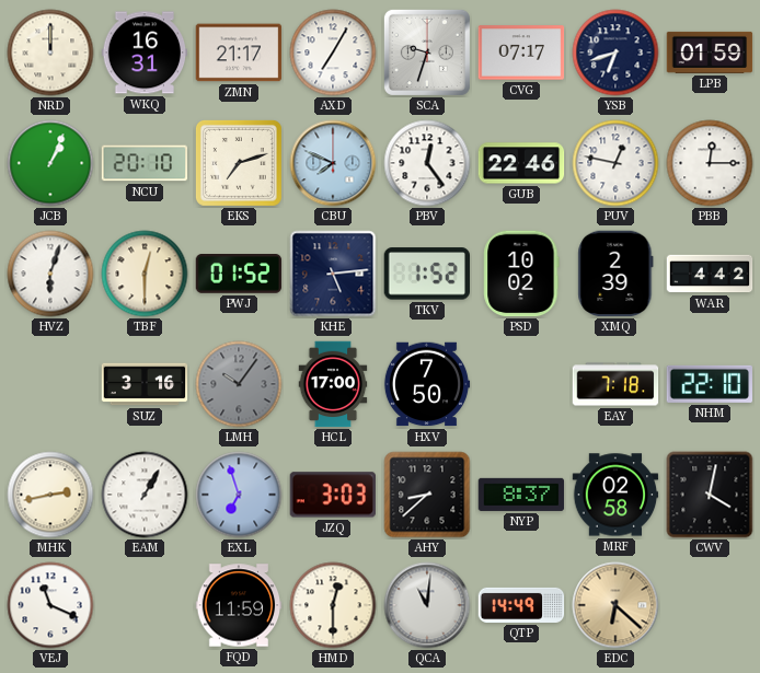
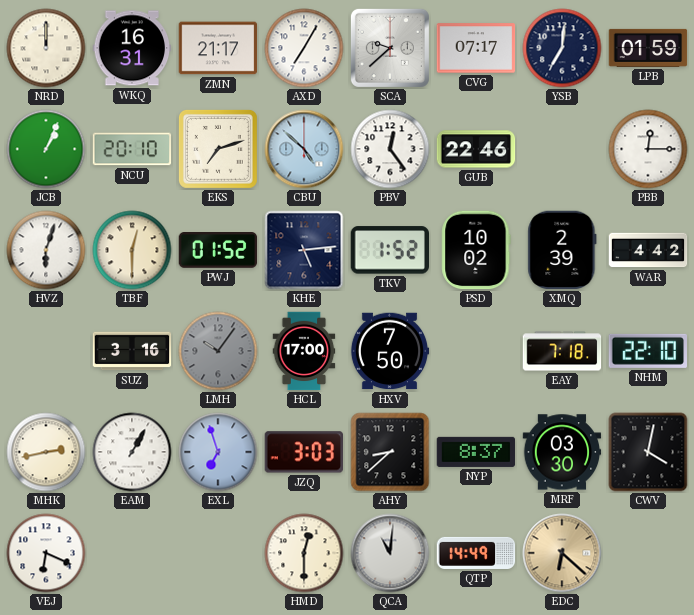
SCA: 9:33 -> 9:38
YSB: 6:42 -> 7:01
CBU: 7:49 -> 4:52
PUV: 12:47 -> none
MRF: 02:58 -> 03:30
VEJ: 11:19 -> 6:19
FQD: 11:59 -> none
